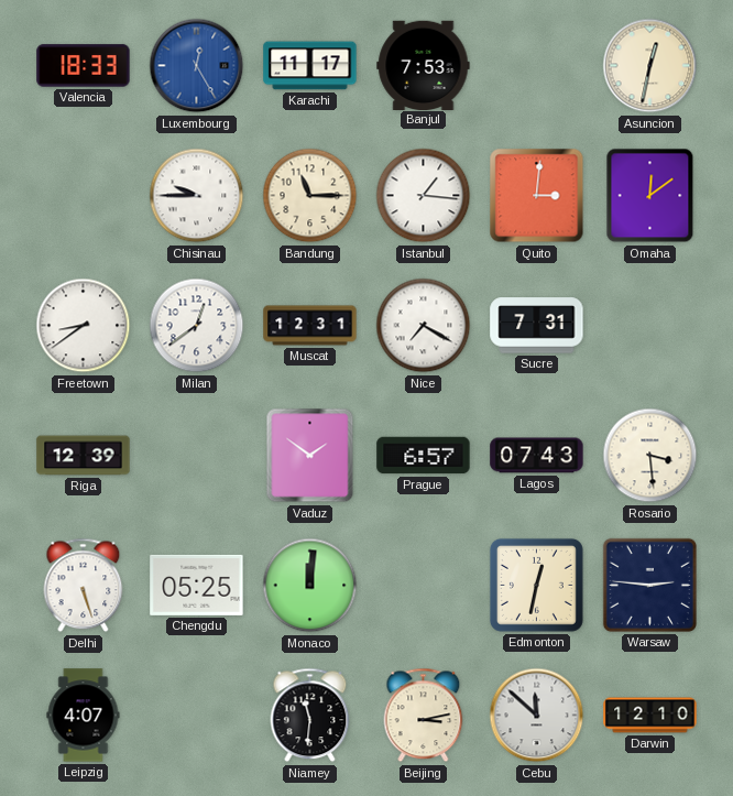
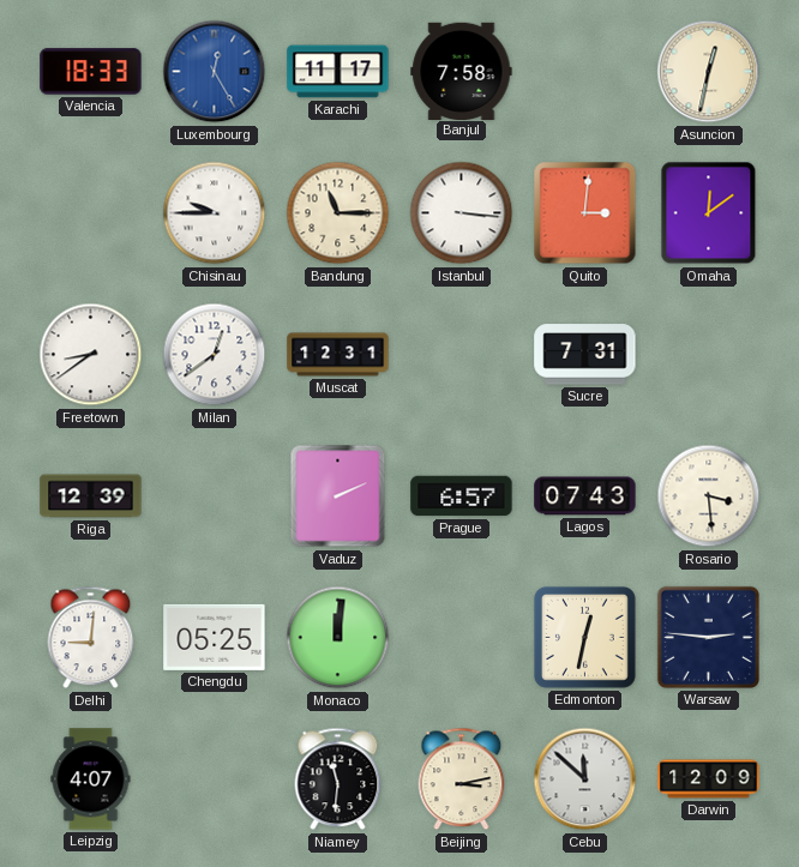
Banjul: 7:53 -> 7:58
Istanbul: 1:16 -> 3:16
Nice: 7:20 -> none
Vaduz: 1:51 -> 2:11
Delhi: 5:27 -> 9:01
Darwin: 12:10 -> 12:09
